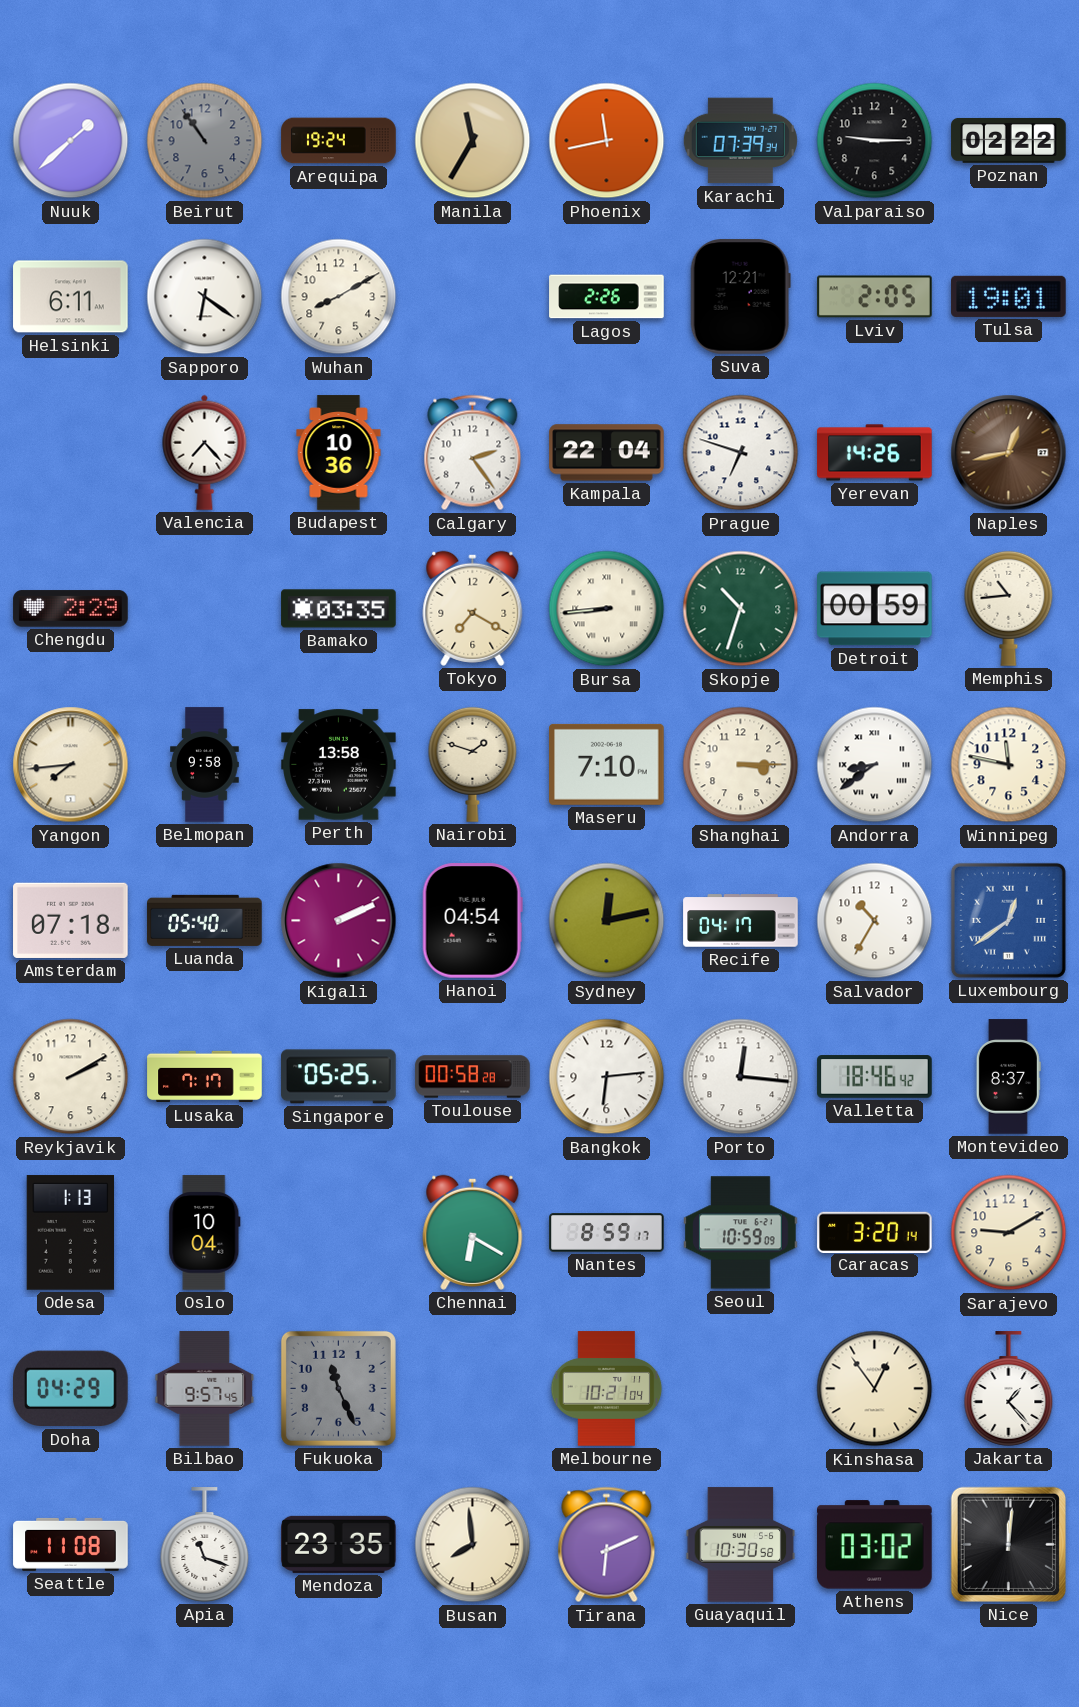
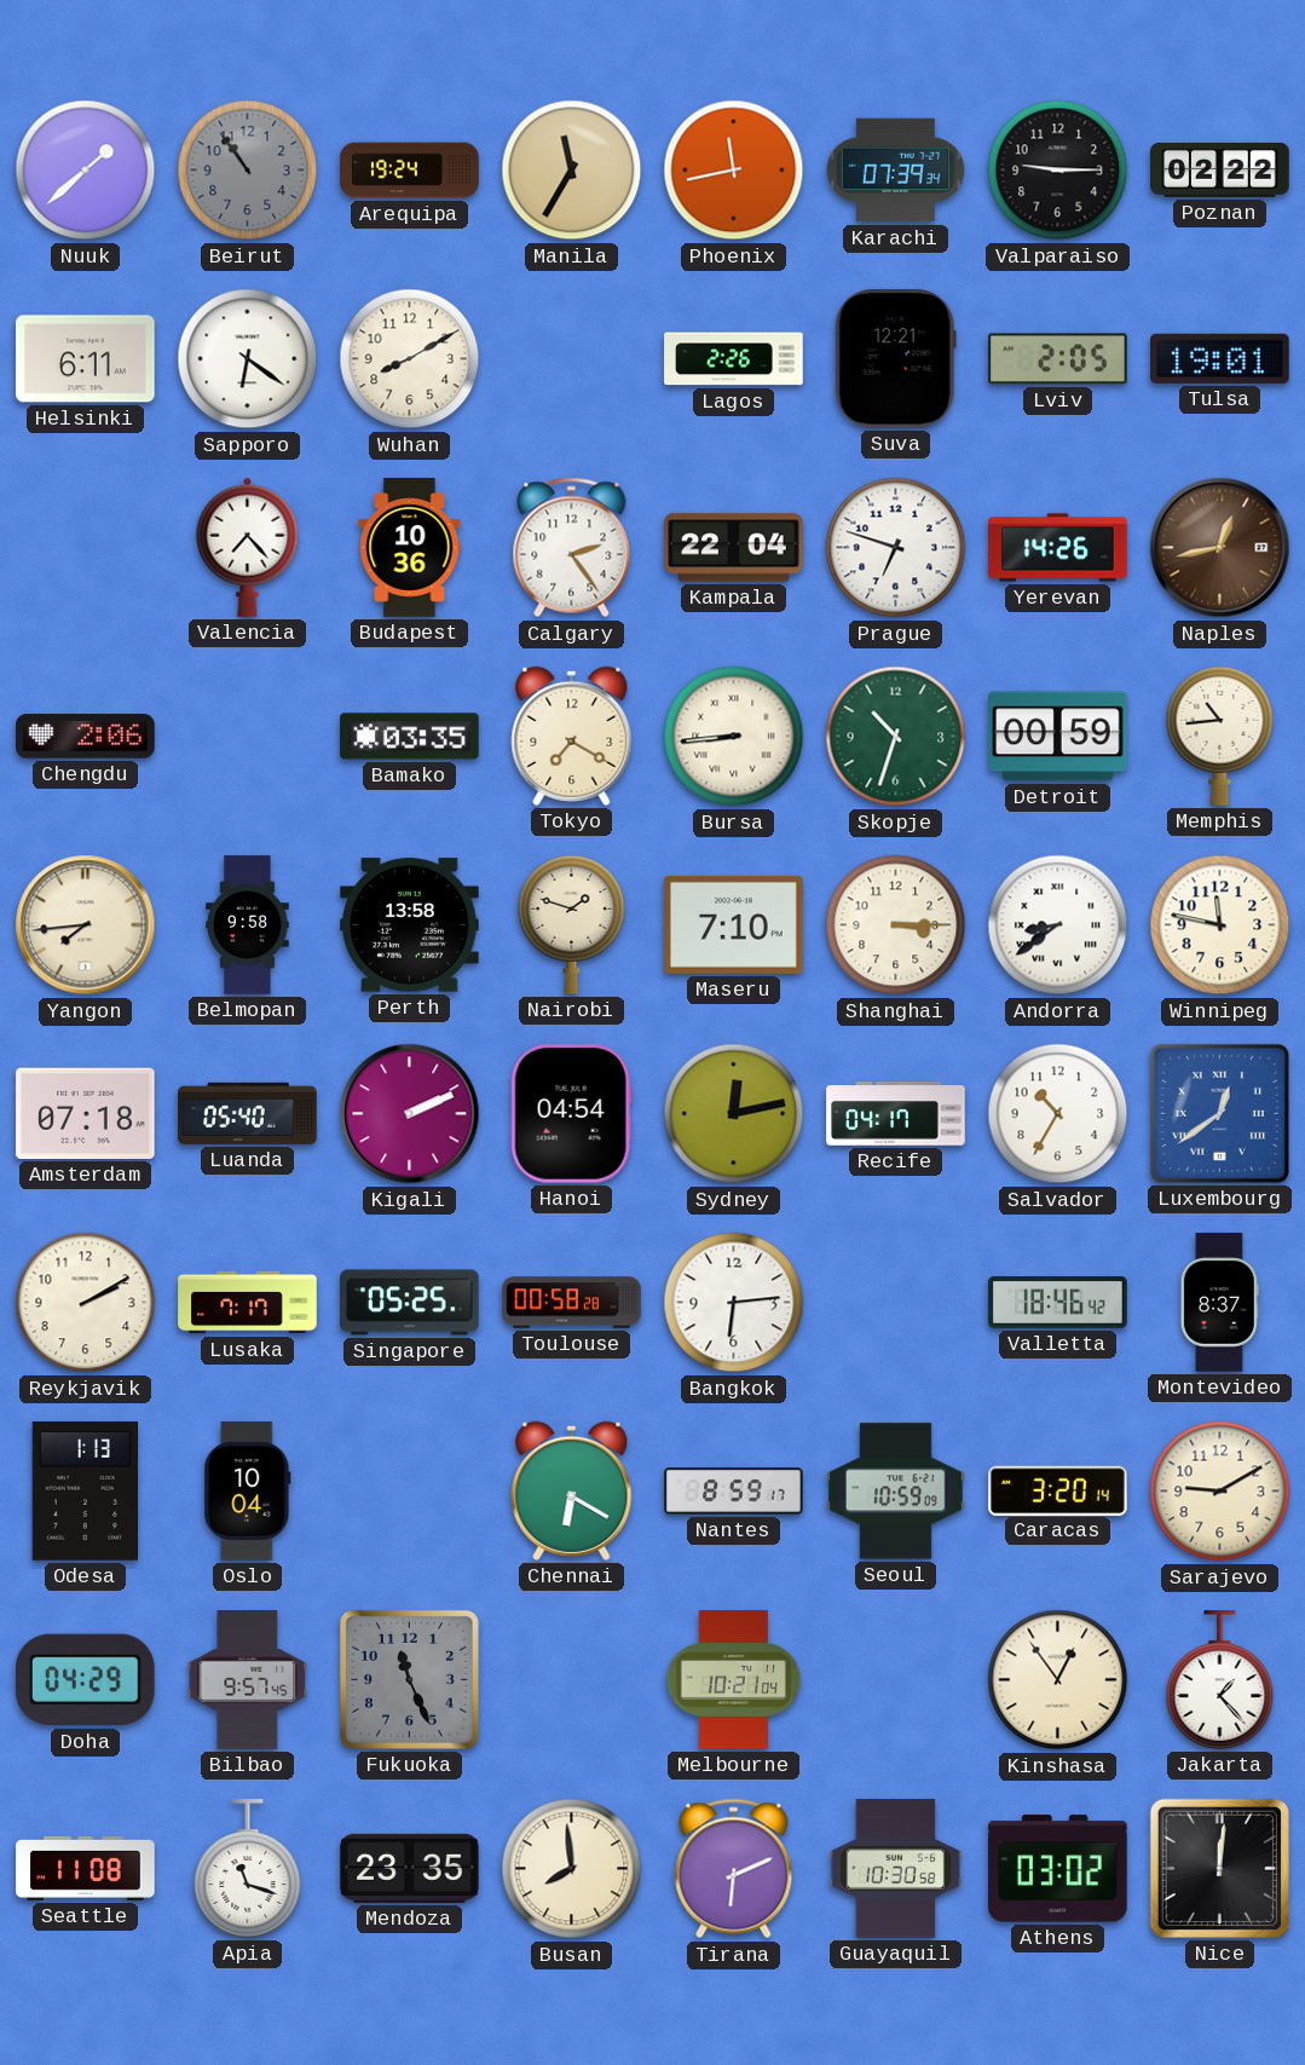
Chengdu: 2:29 -> 2:06
Porto: 12:16 -> none
